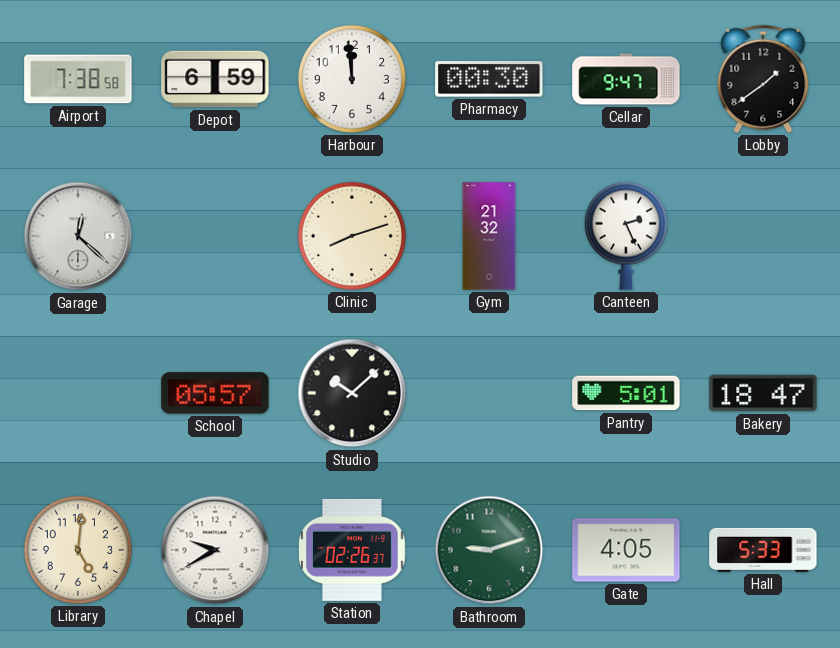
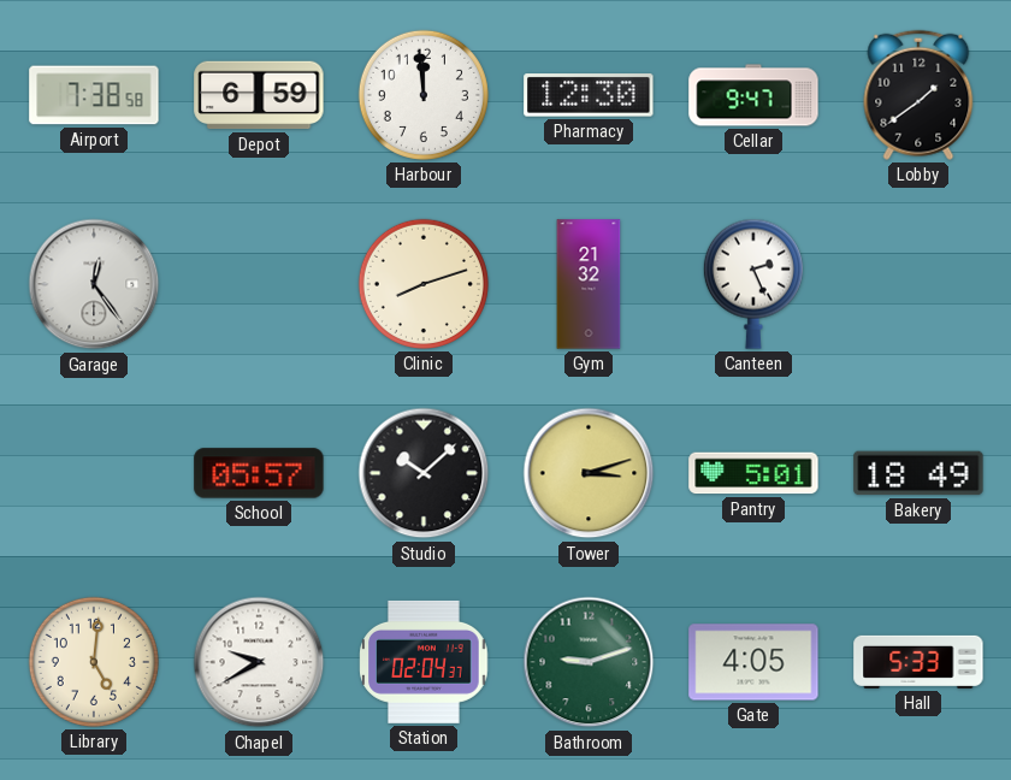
Pharmacy: 00:30 -> 12:30
Garage: 12:22 -> 12:24
Tower: none -> 3:12
Bakery: 18:47 -> 18:49
Station: 02:26 -> 02:04
